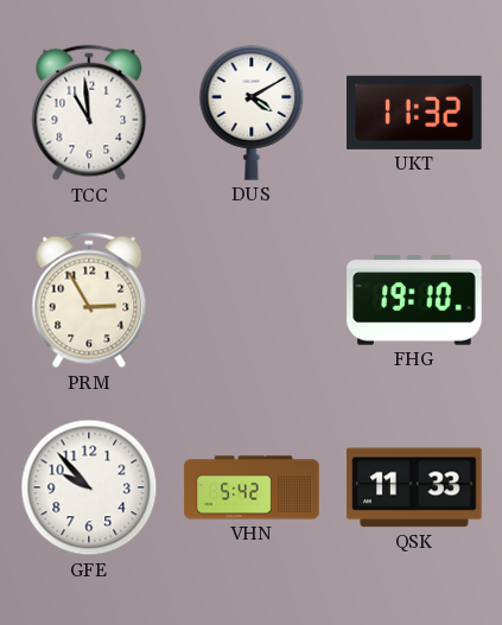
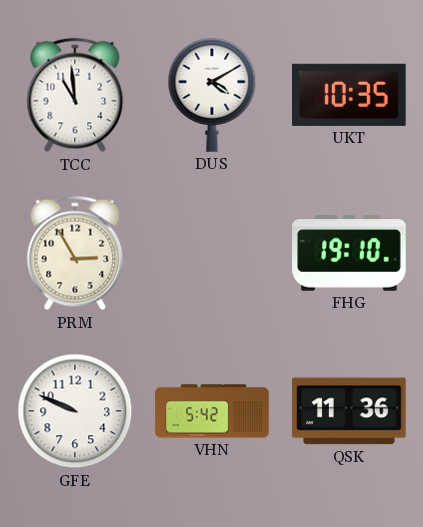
UKT: 11:32 -> 10:35
GFE: 9:53 -> 9:49
QSK: 11:33 -> 11:36
